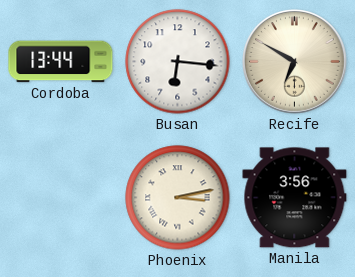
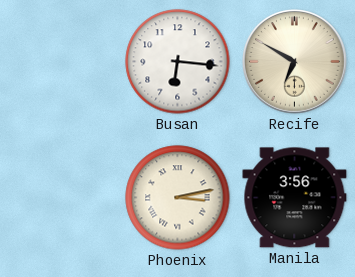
Cordoba: 13:44 -> none
